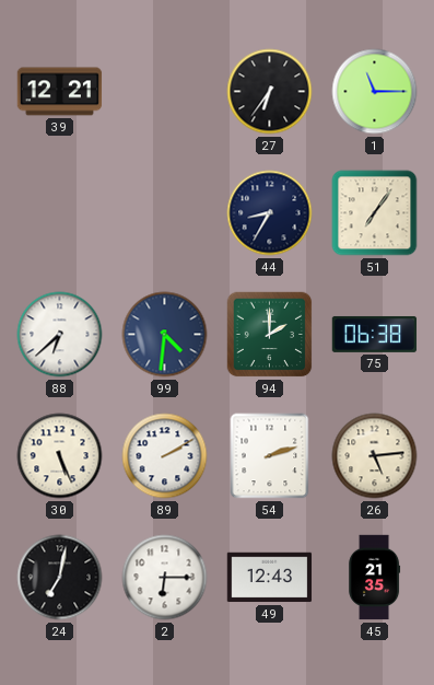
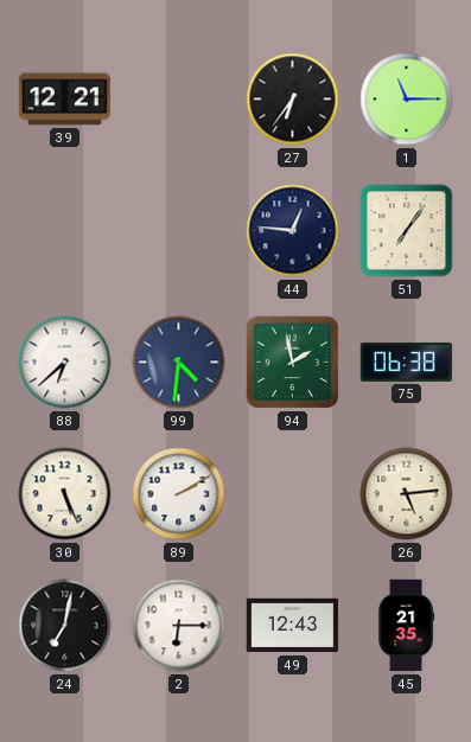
44: 8:35 -> 12:46
94: 2:00 -> 1:58
54: 2:12 -> none
